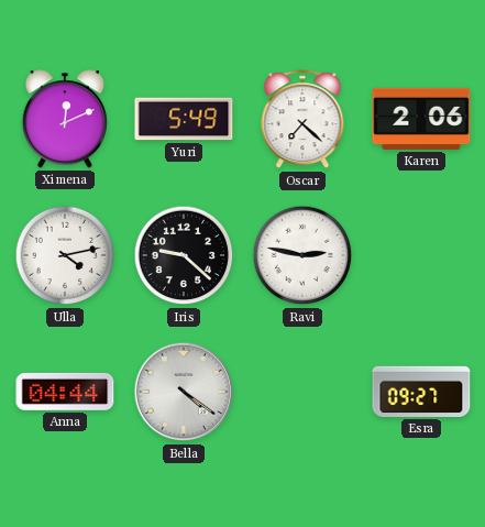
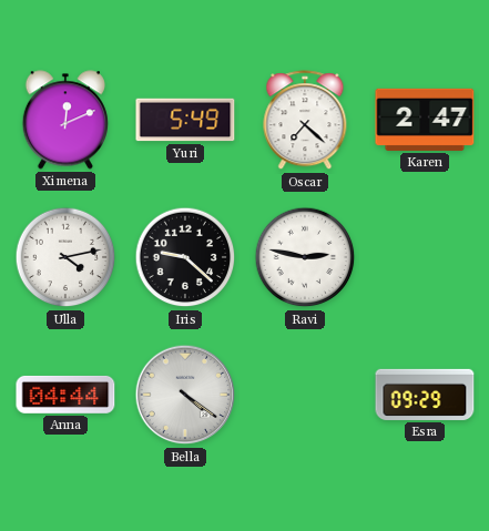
Karen: 2:06 -> 2:47
Esra: 09:27 -> 09:29
